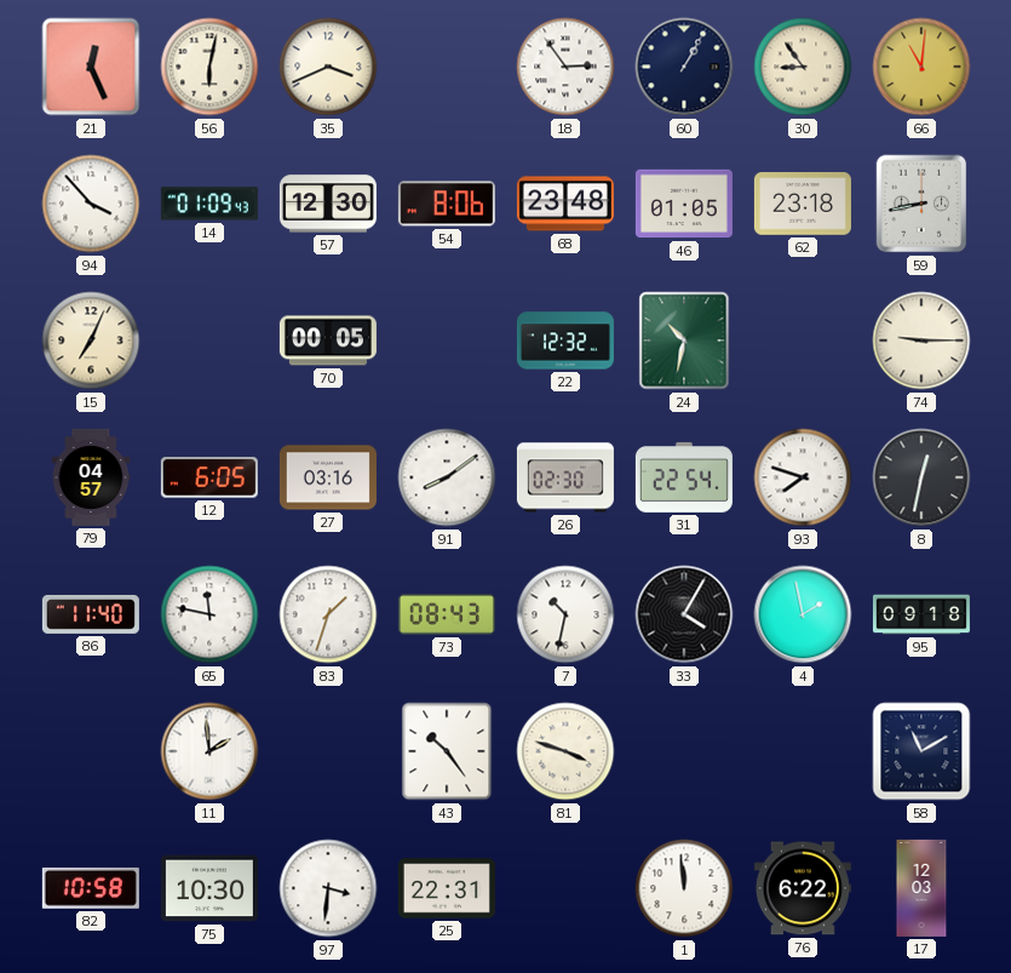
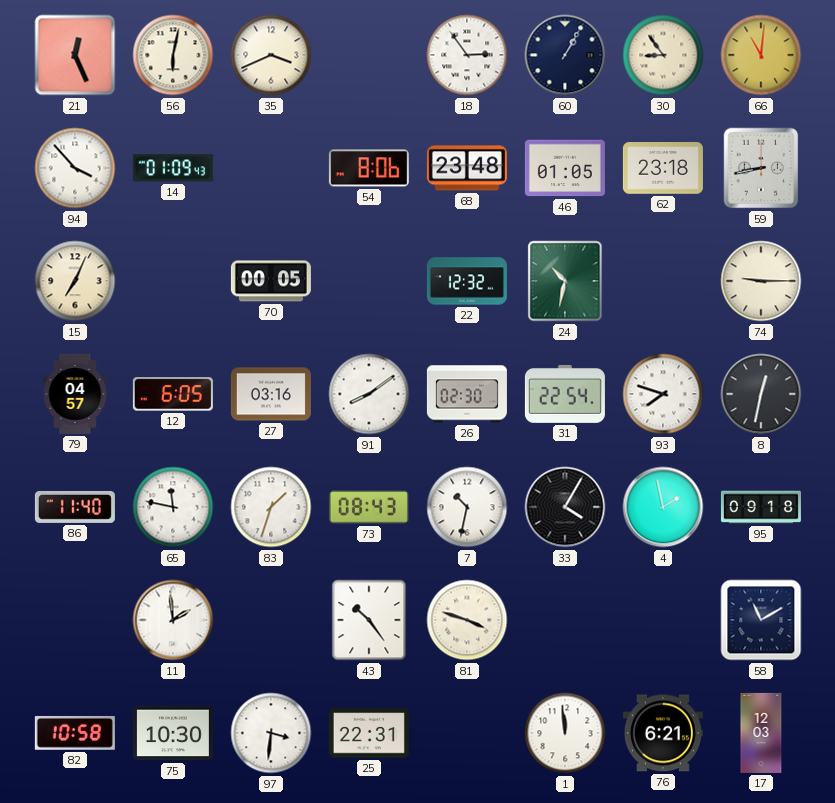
57: 12:30 -> none
76: 6:22 -> 6:21
